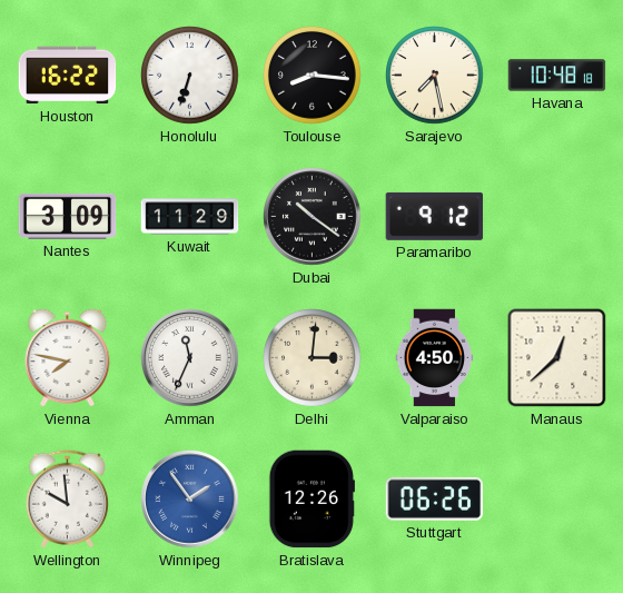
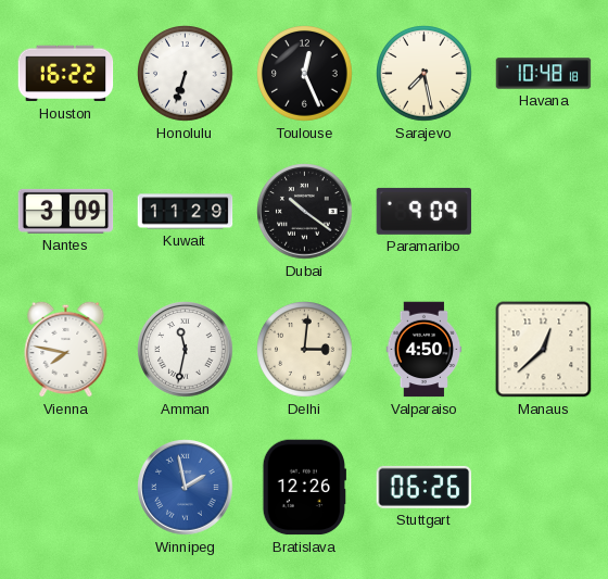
Toulouse: 8:16 -> 12:26
Paramaribo: 9:12 -> 9:09
Amman: 11:34 -> 11:32
Wellington: 9:59 -> none
Winnipeg: 1:54 -> 1:58
